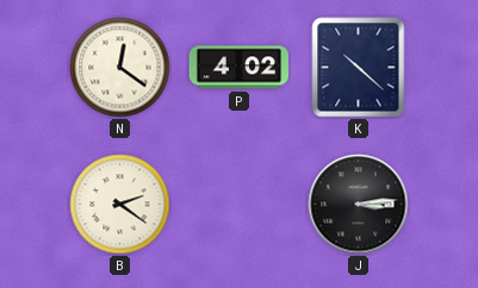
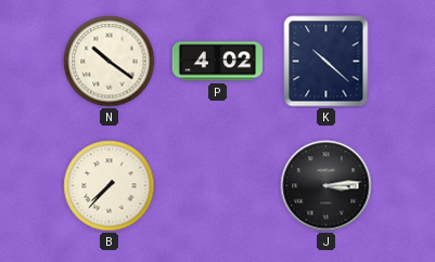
N: 12:21 -> 10:21
B: 2:21 -> 7:37
